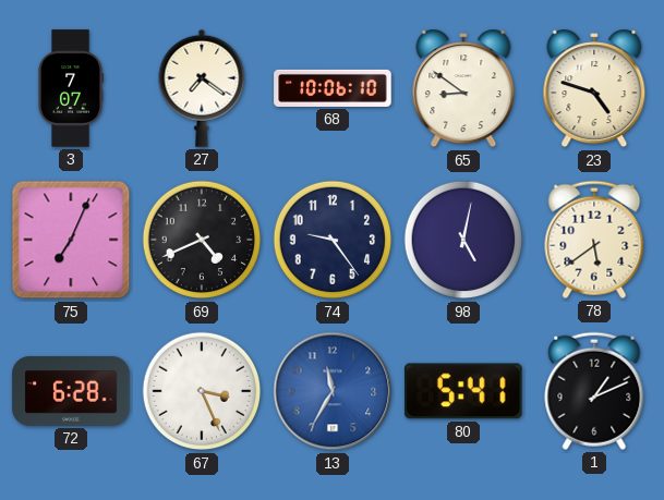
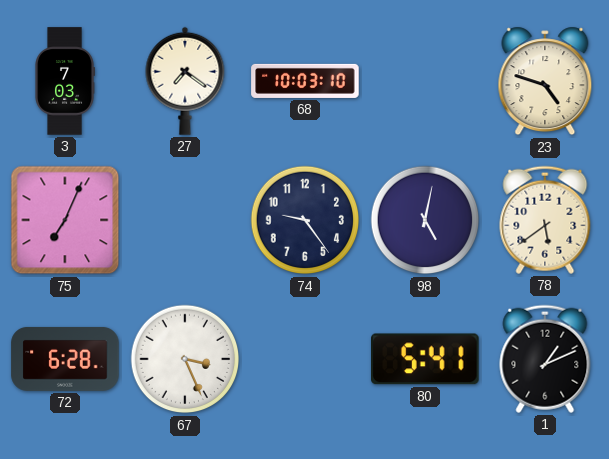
3: 7:07 -> 7:03
68: 10:06 -> 10:03
65: 8:51 -> none
69: 4:41 -> none
13: 11:35 -> none
